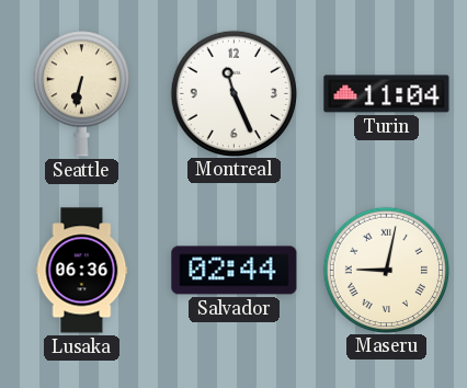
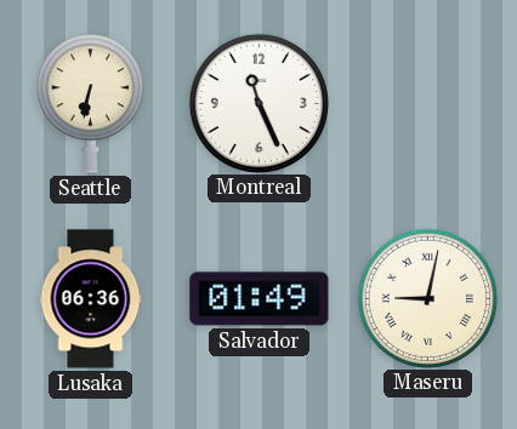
Turin: 11:04 -> none
Salvador: 02:44 -> 01:49
